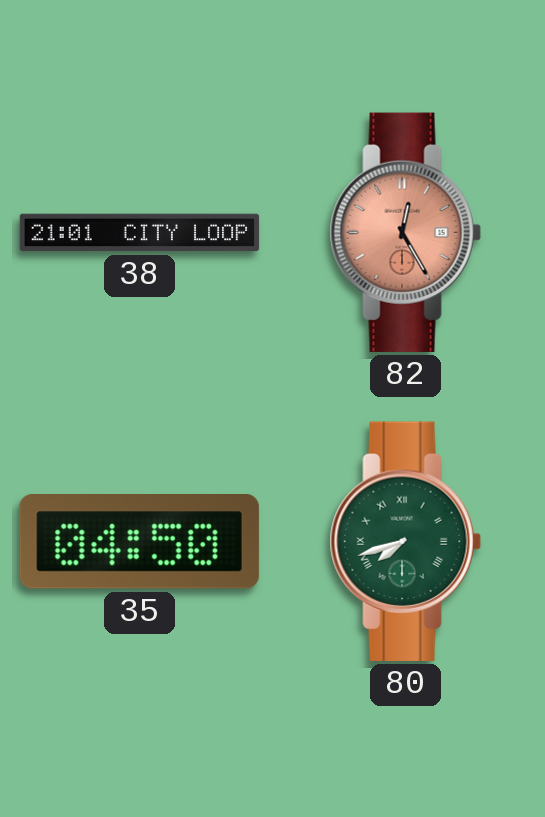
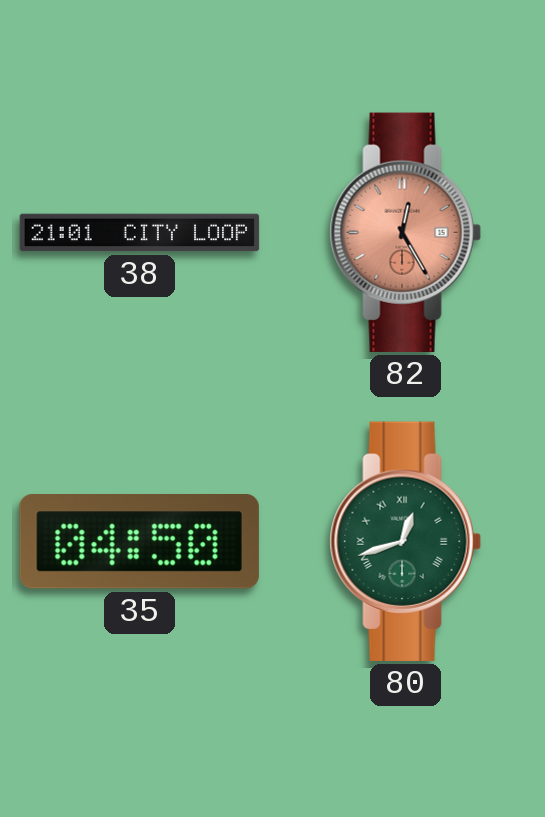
80: 7:42 -> 12:42
